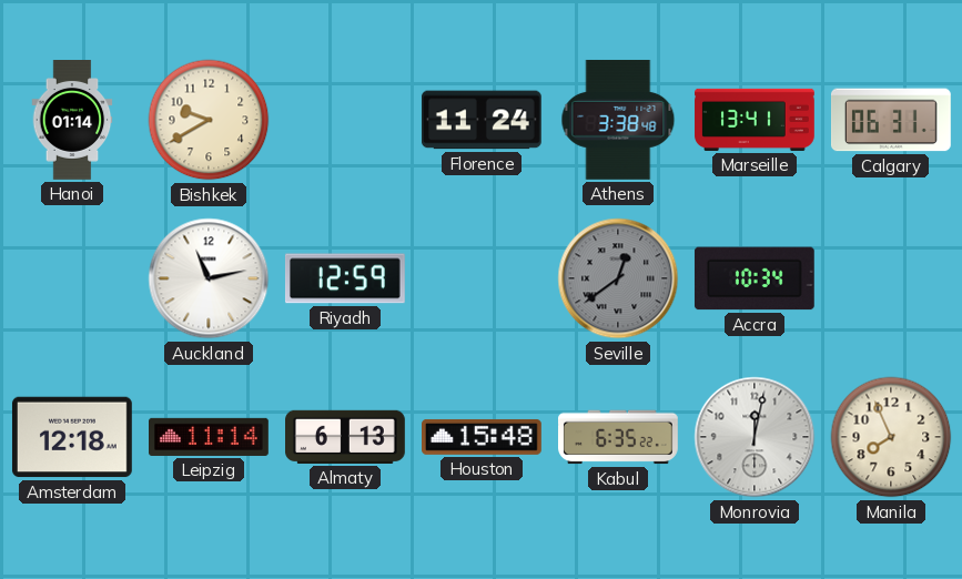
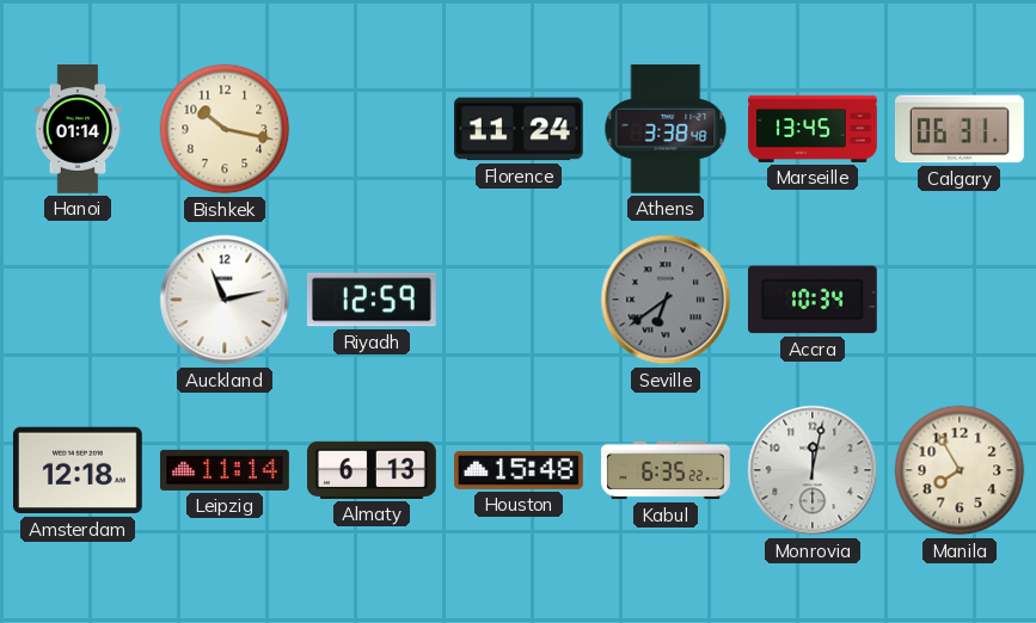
Bishkek: 9:40 -> 10:17
Marseille: 13:41 -> 13:45
Seville: 12:39 -> 6:39
Manila: 7:56 -> 7:55
